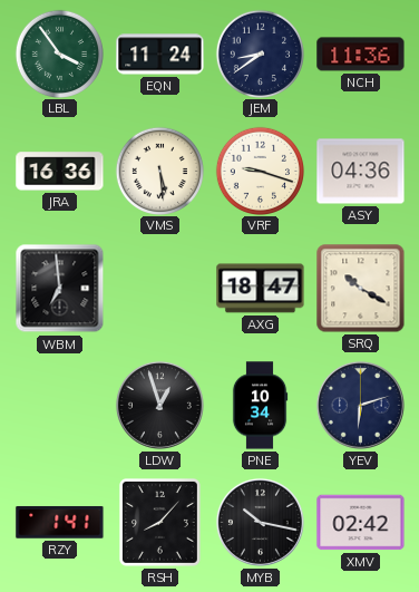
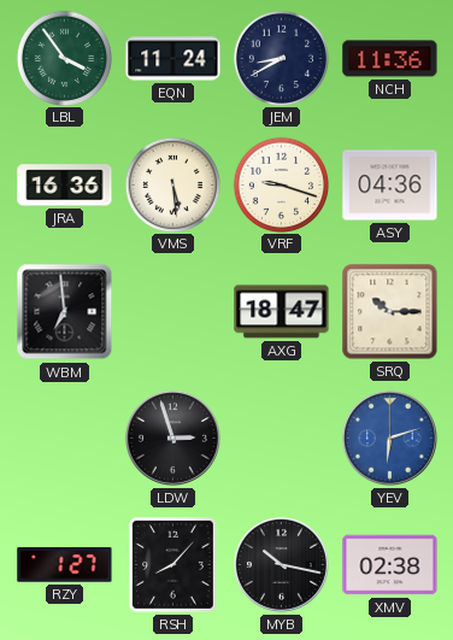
JEM: 8:39 -> 8:40
SRQ: 10:20 -> 10:15
LDW: 12:57 -> 2:57
PNE: 10:34 -> none
YEV dial: navy -> blue
RZY: 1:41 -> 1:27
XMV: 02:42 -> 02:38
